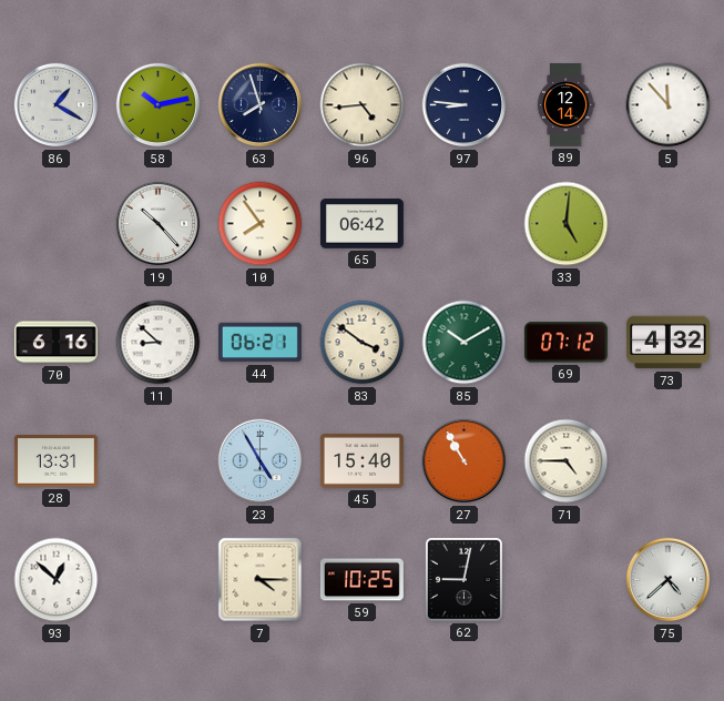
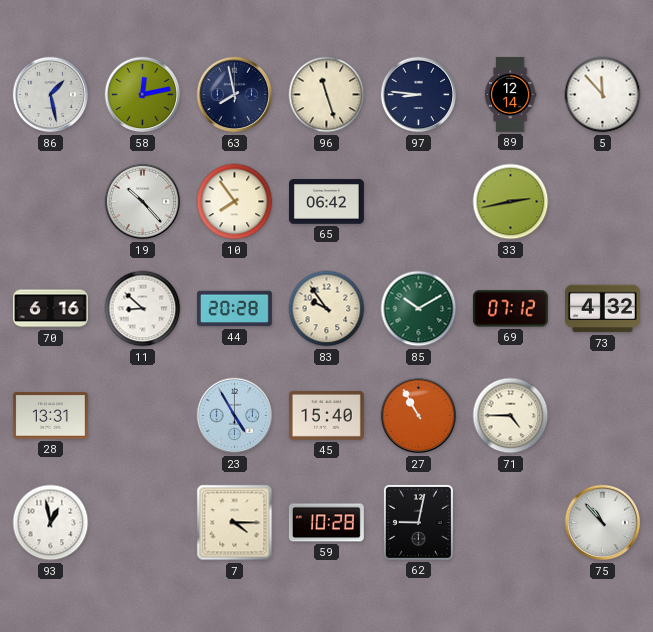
86: 1:20 -> 1:28
58: 10:13 -> 12:13
63: 7:57 -> 7:58
96: 4:44 -> 11:27
33: 5:01 -> 2:43
44: 06:21 -> 20:28
83: 3:51 -> 9:54
93: 12:52 -> 12:58
59: 10:25 -> 10:28
75: 4:38 -> 10:53
